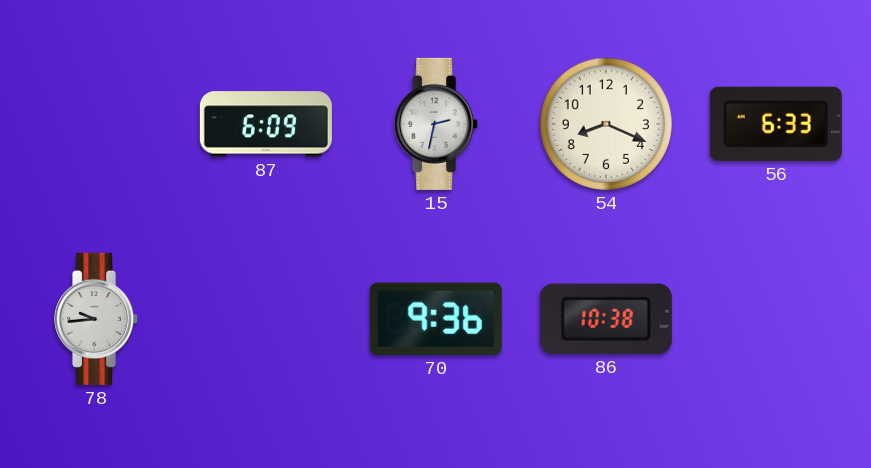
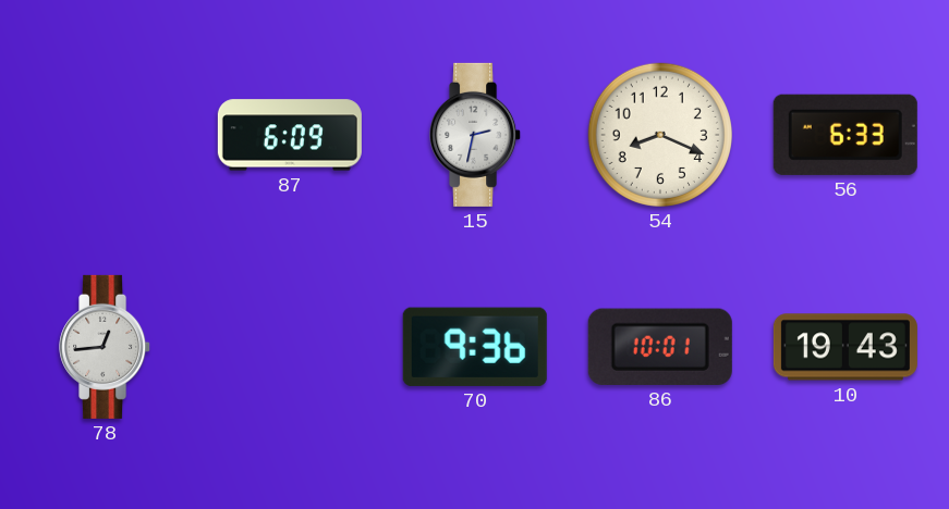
78: 9:44 -> 12:44
86: 10:38 -> 10:01
10: none -> 19:43
